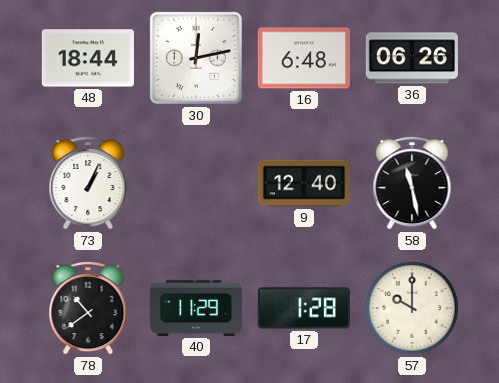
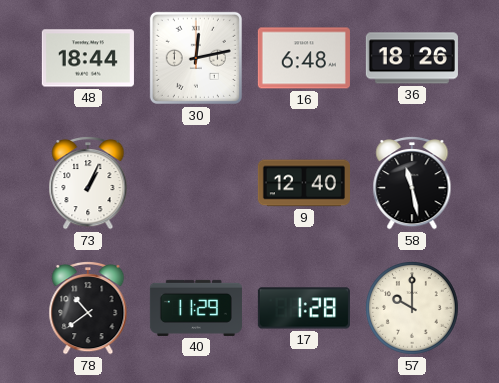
36: 06:26 -> 18:26
